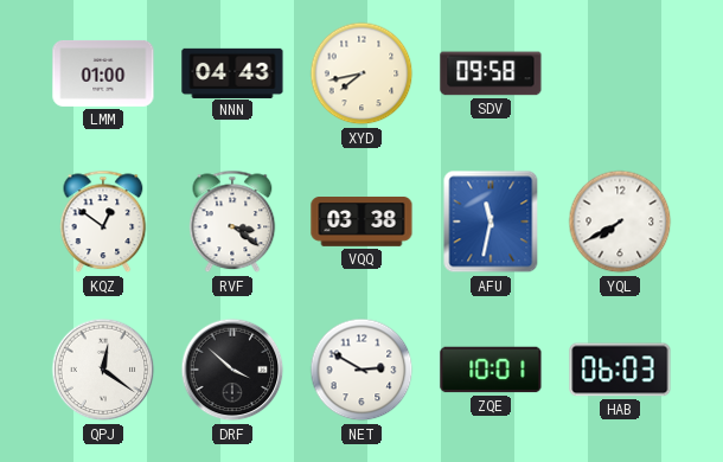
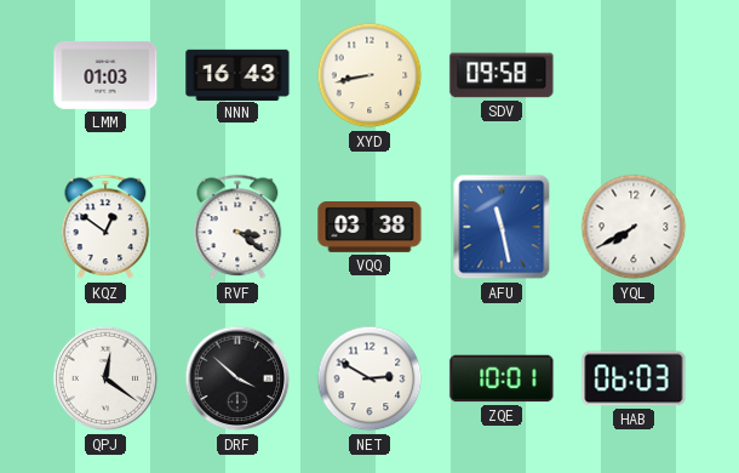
LMM: 01:00 -> 01:03
NNN: 04:43 -> 16:43
XYD: 7:43 -> 8:43
AFU: 11:32 -> 11:28
